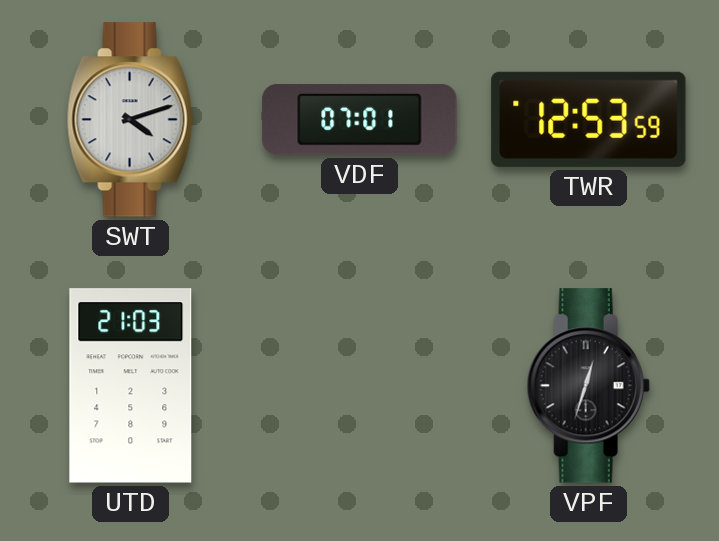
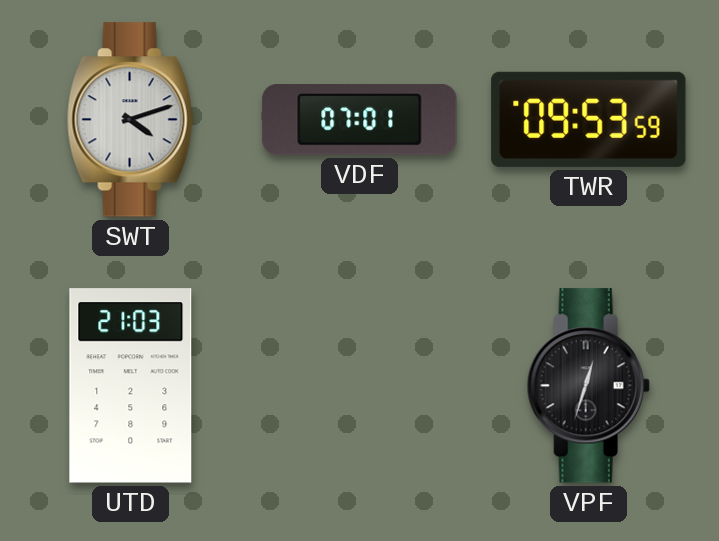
TWR: 12:53 -> 09:53
